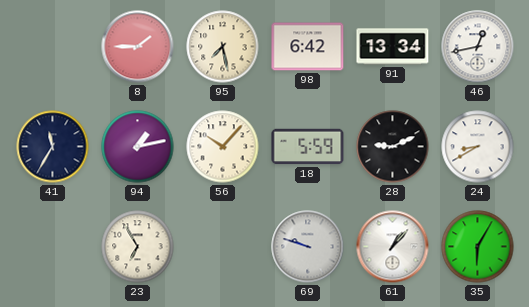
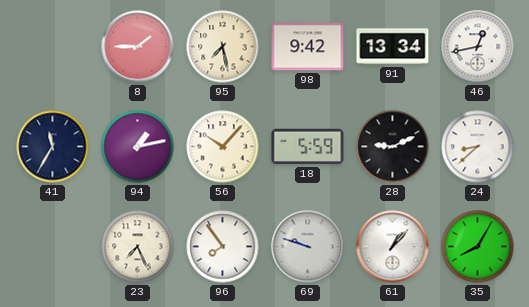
98: 6:42 -> 9:42
24: 8:40 -> 8:38
23: 6:55 -> 7:26
96: none -> 7:54
35: 6:05 -> 8:05
